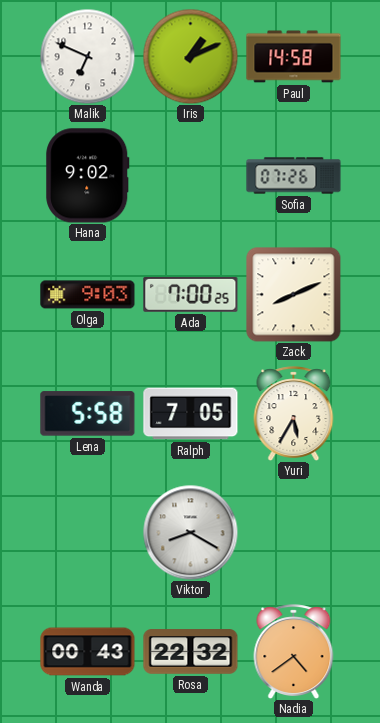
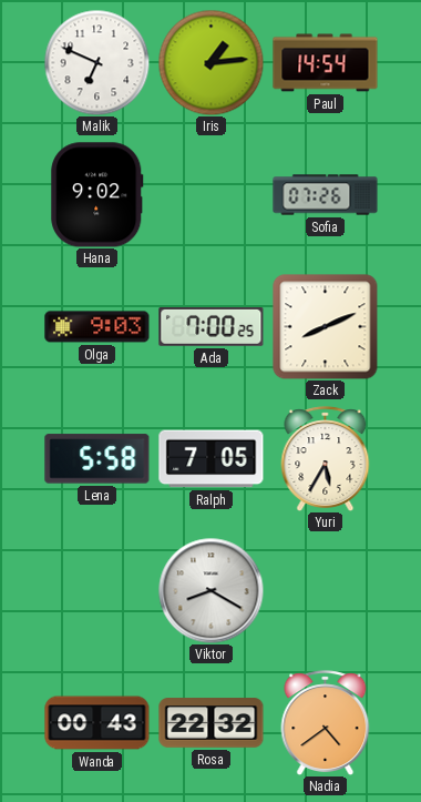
Iris: 1:11 -> 1:14
Paul: 14:58 -> 14:54
